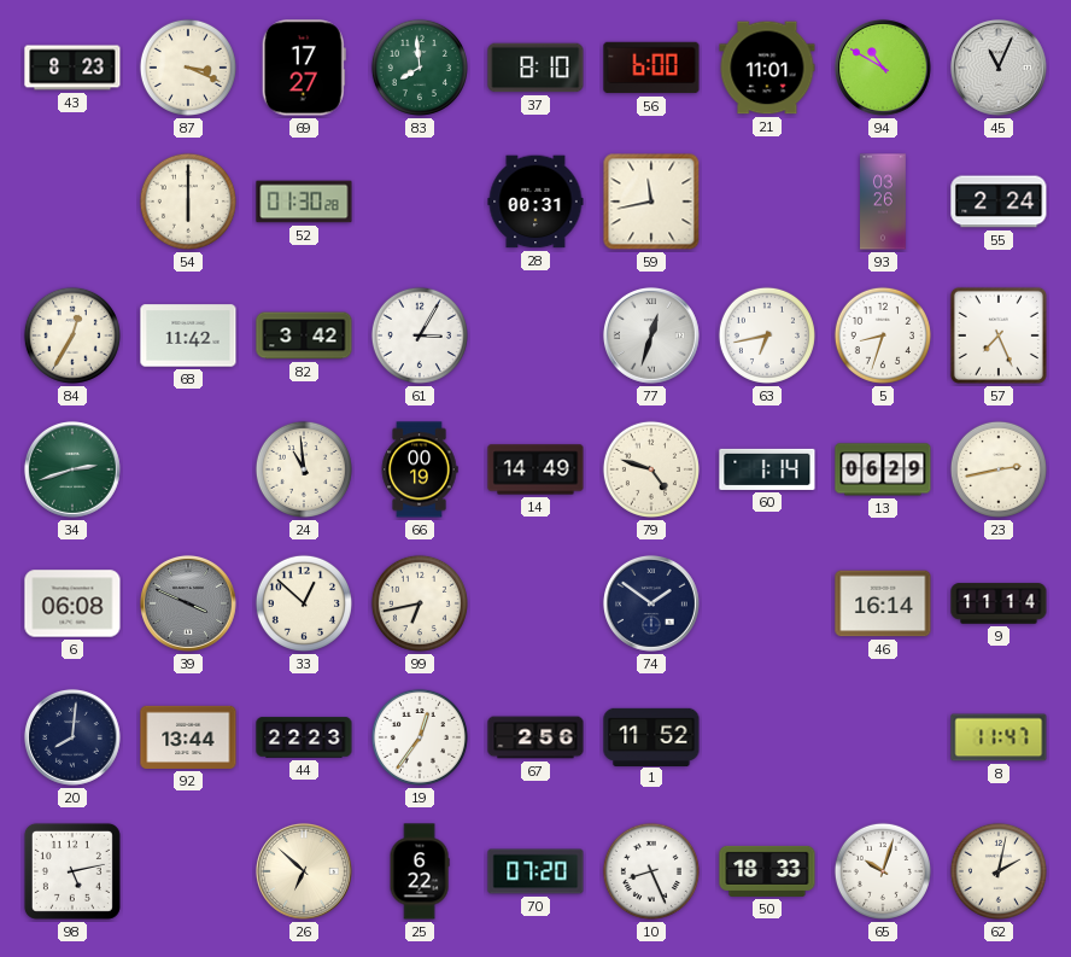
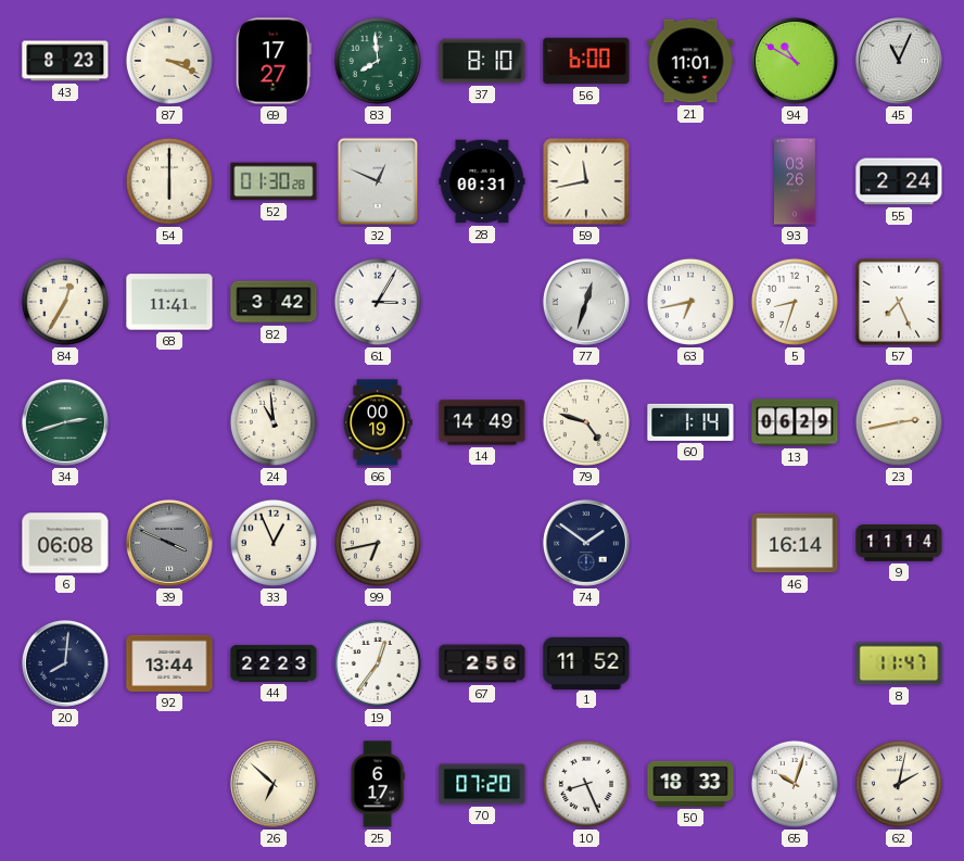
32: none -> 12:49
68: 11:42 -> 11:41
33: 12:52 -> 12:56
98: 5:13 -> none
25: 6:22 -> 6:17
